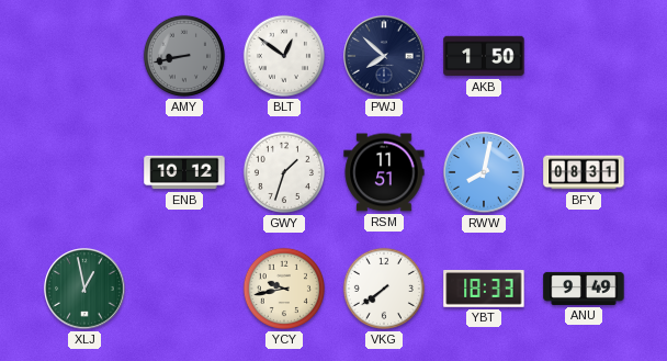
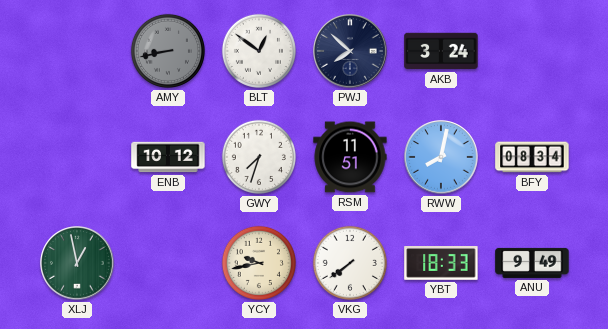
AKB: 1:50 -> 3:24
GWY: 1:33 -> 7:33
BFY: 08:31 -> 08:34
